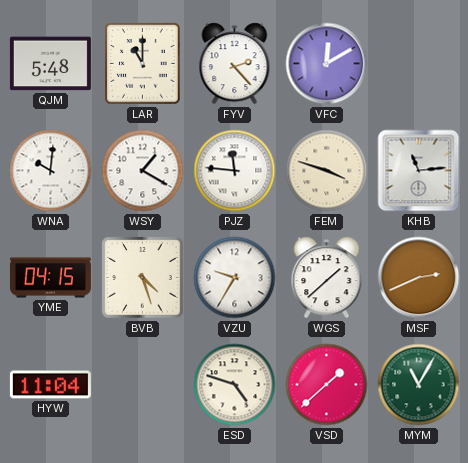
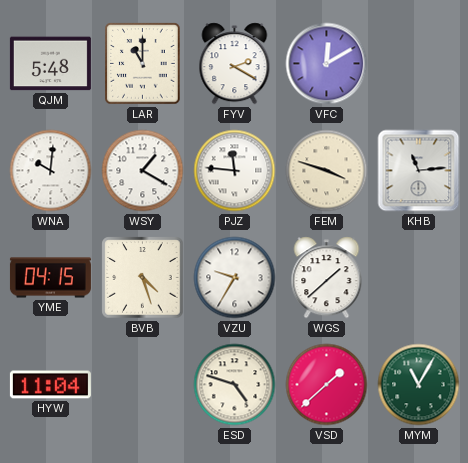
FYV: 2:23 -> 2:20
MSF: 2:41 -> none
